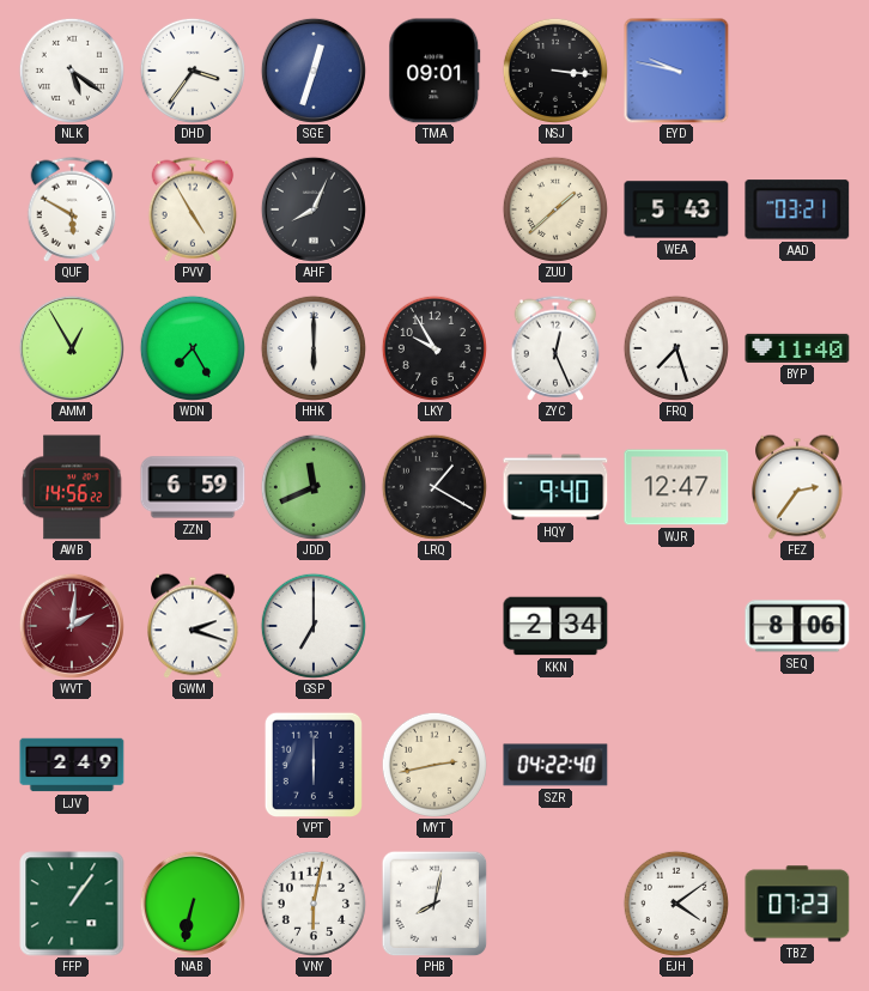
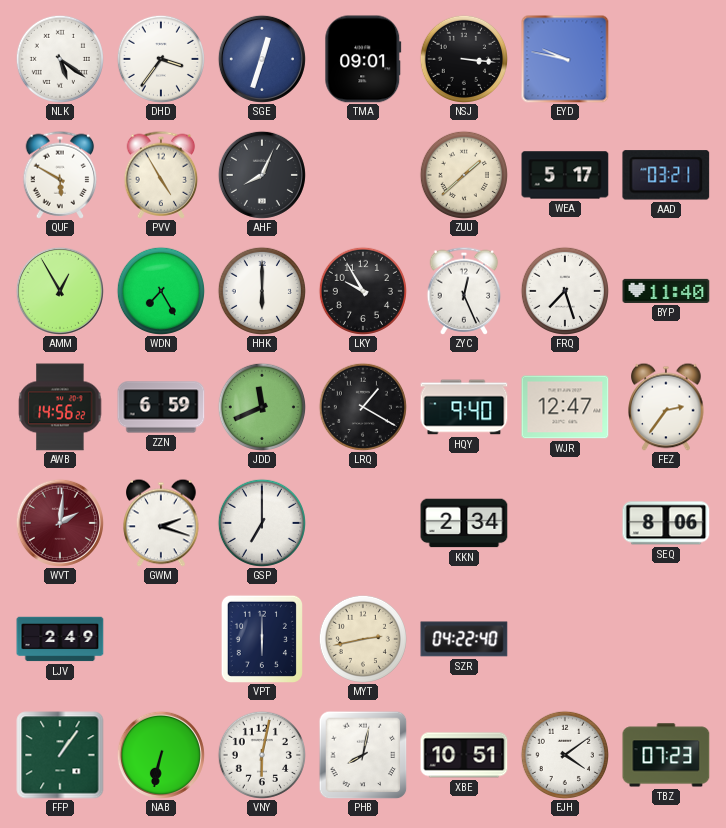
WEA: 5:43 -> 5:17
XBE: none -> 10:51
